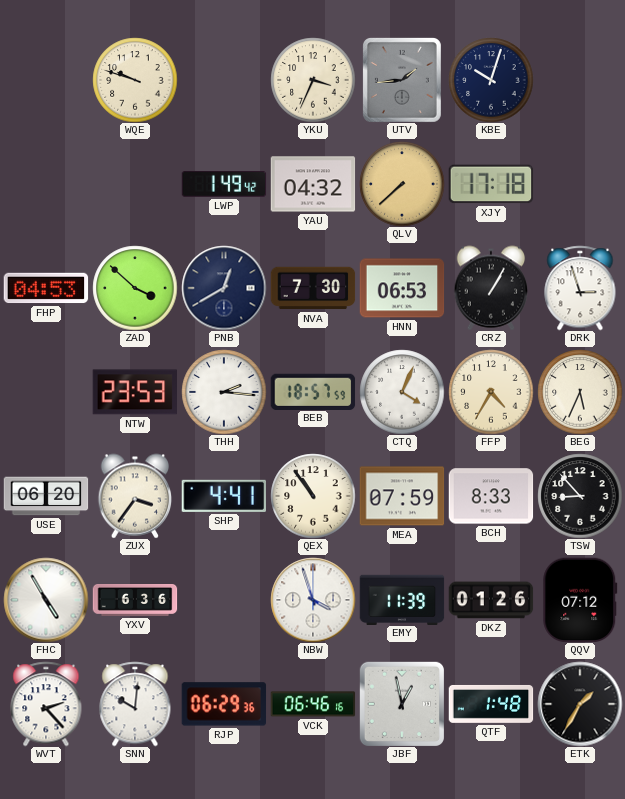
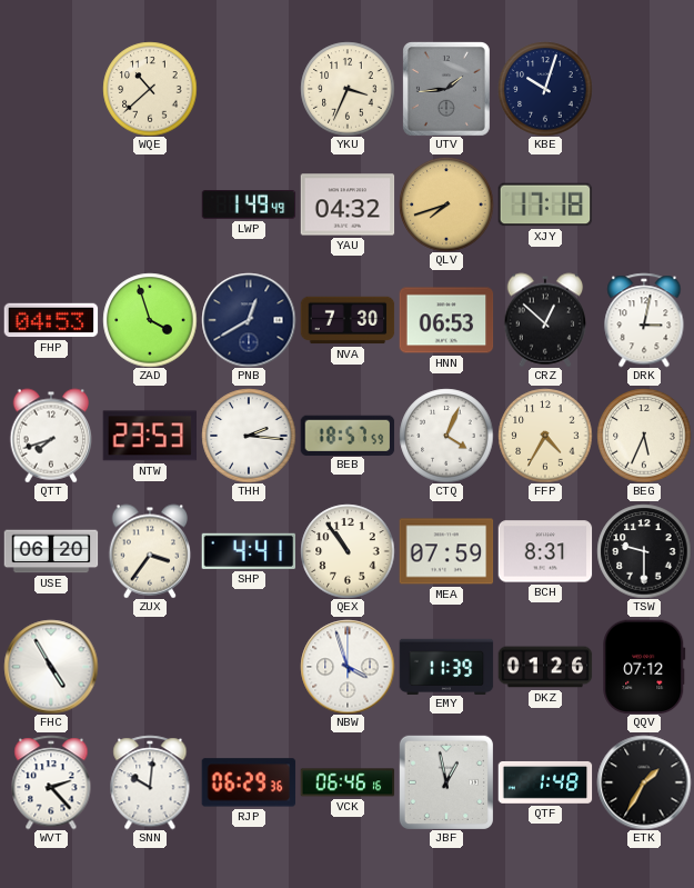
WQE: 9:48 -> 10:38
LWP: 1:49:42 -> 1:49:49
QLV: 7:38 -> 7:42
ZAD: 3:52 -> 3:57
CRZ: 1:05 -> 12:52
DRK: 2:57 -> 3:02
QTT: none -> 7:42
BCH: 8:33 -> 8:31
TSW: 8:53 -> 9:30
YXV: 6:36 -> none
